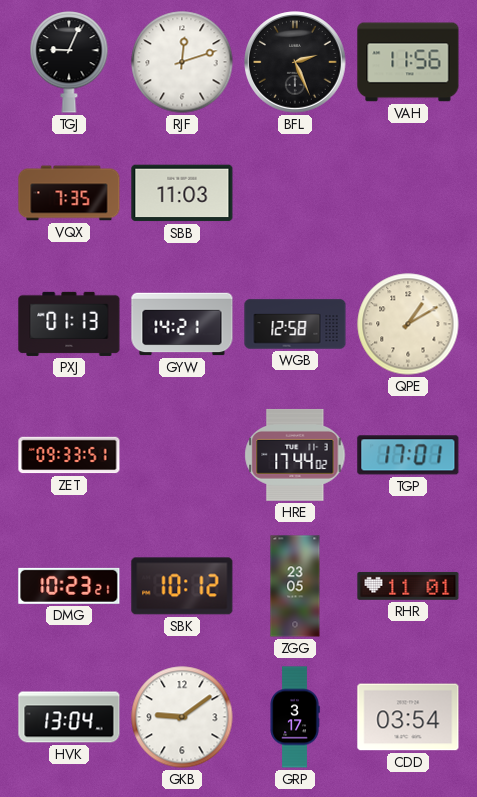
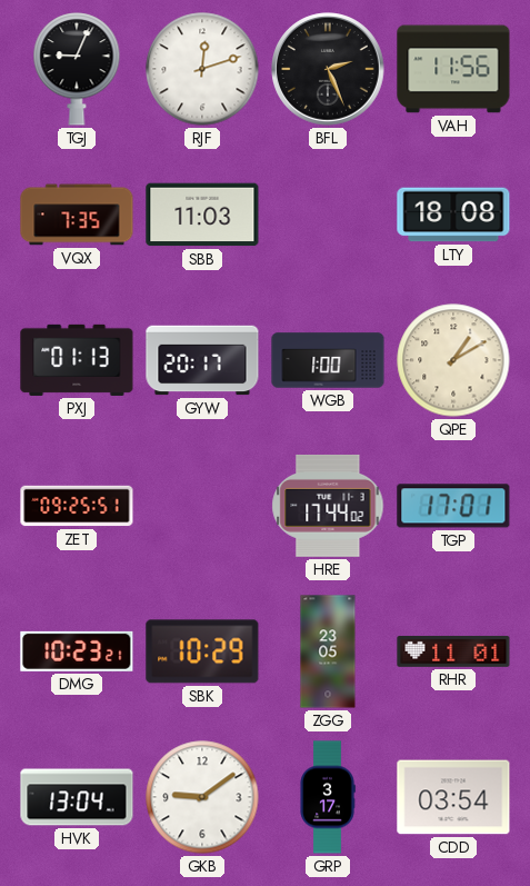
LTY: none -> 18:08
GYW: 14:21 -> 20:17
WGB: 12:58 -> 1:00
ZET: 09:33 -> 09:25
SBK: 10:12 -> 10:29
